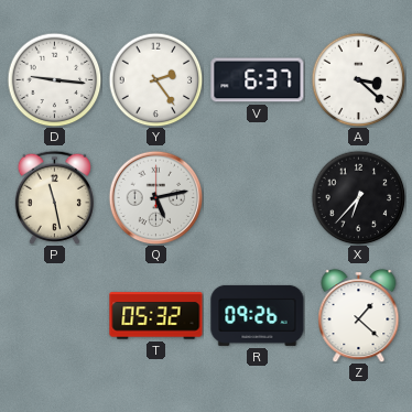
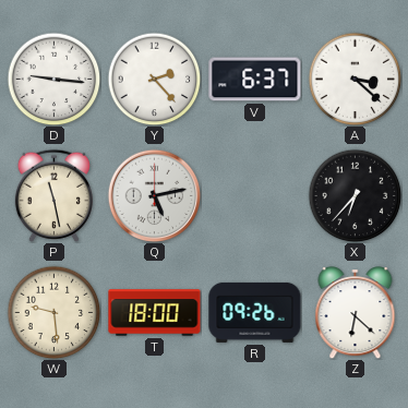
Y: 2:24 -> 2:23
W: none -> 9:29
T: 05:32 -> 18:00
Z: 1:22 -> 6:22
